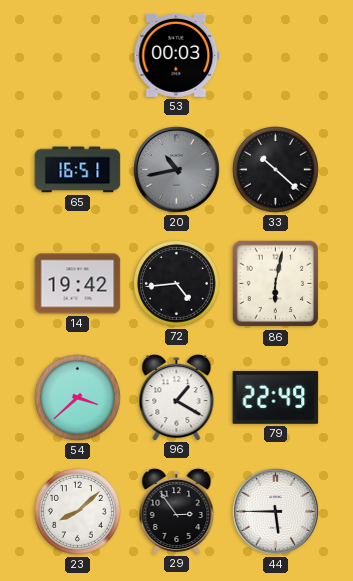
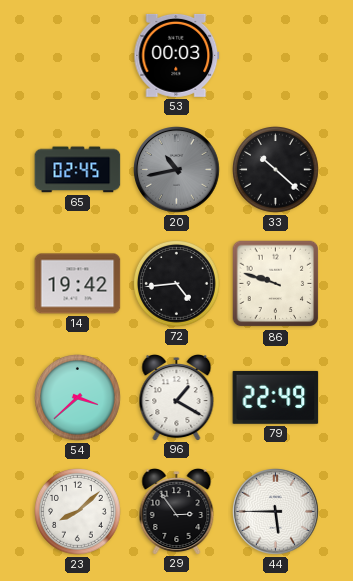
65: 16:51 -> 02:45
86: 6:02 -> 9:48
